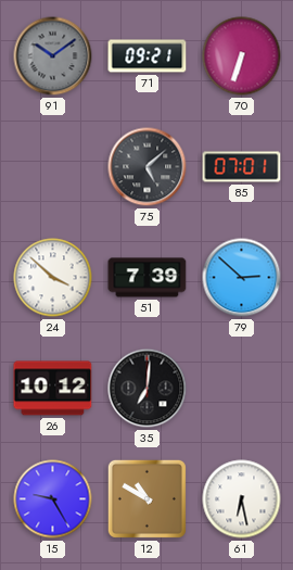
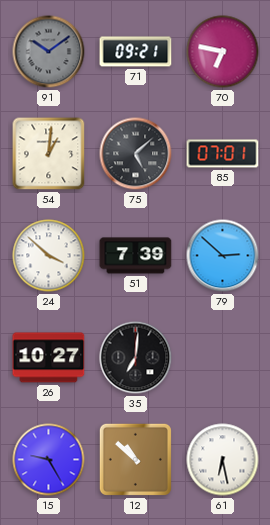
70: 6:33 -> 6:47
54: none -> 1:01
26: 10:12 -> 10:27
12: 10:50 -> 10:52
